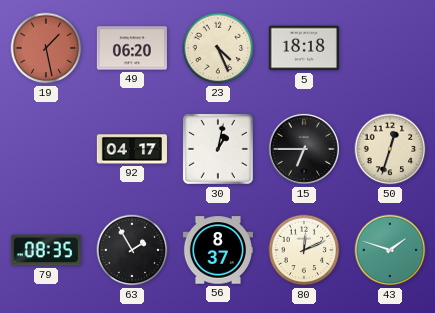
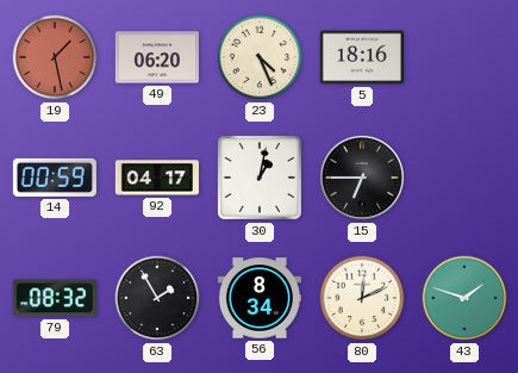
5: 18:18 -> 18:16
14: none -> 00:59
50: 12:33 -> none
79: 08:35 -> 08:32
56: 8:37 -> 8:34
